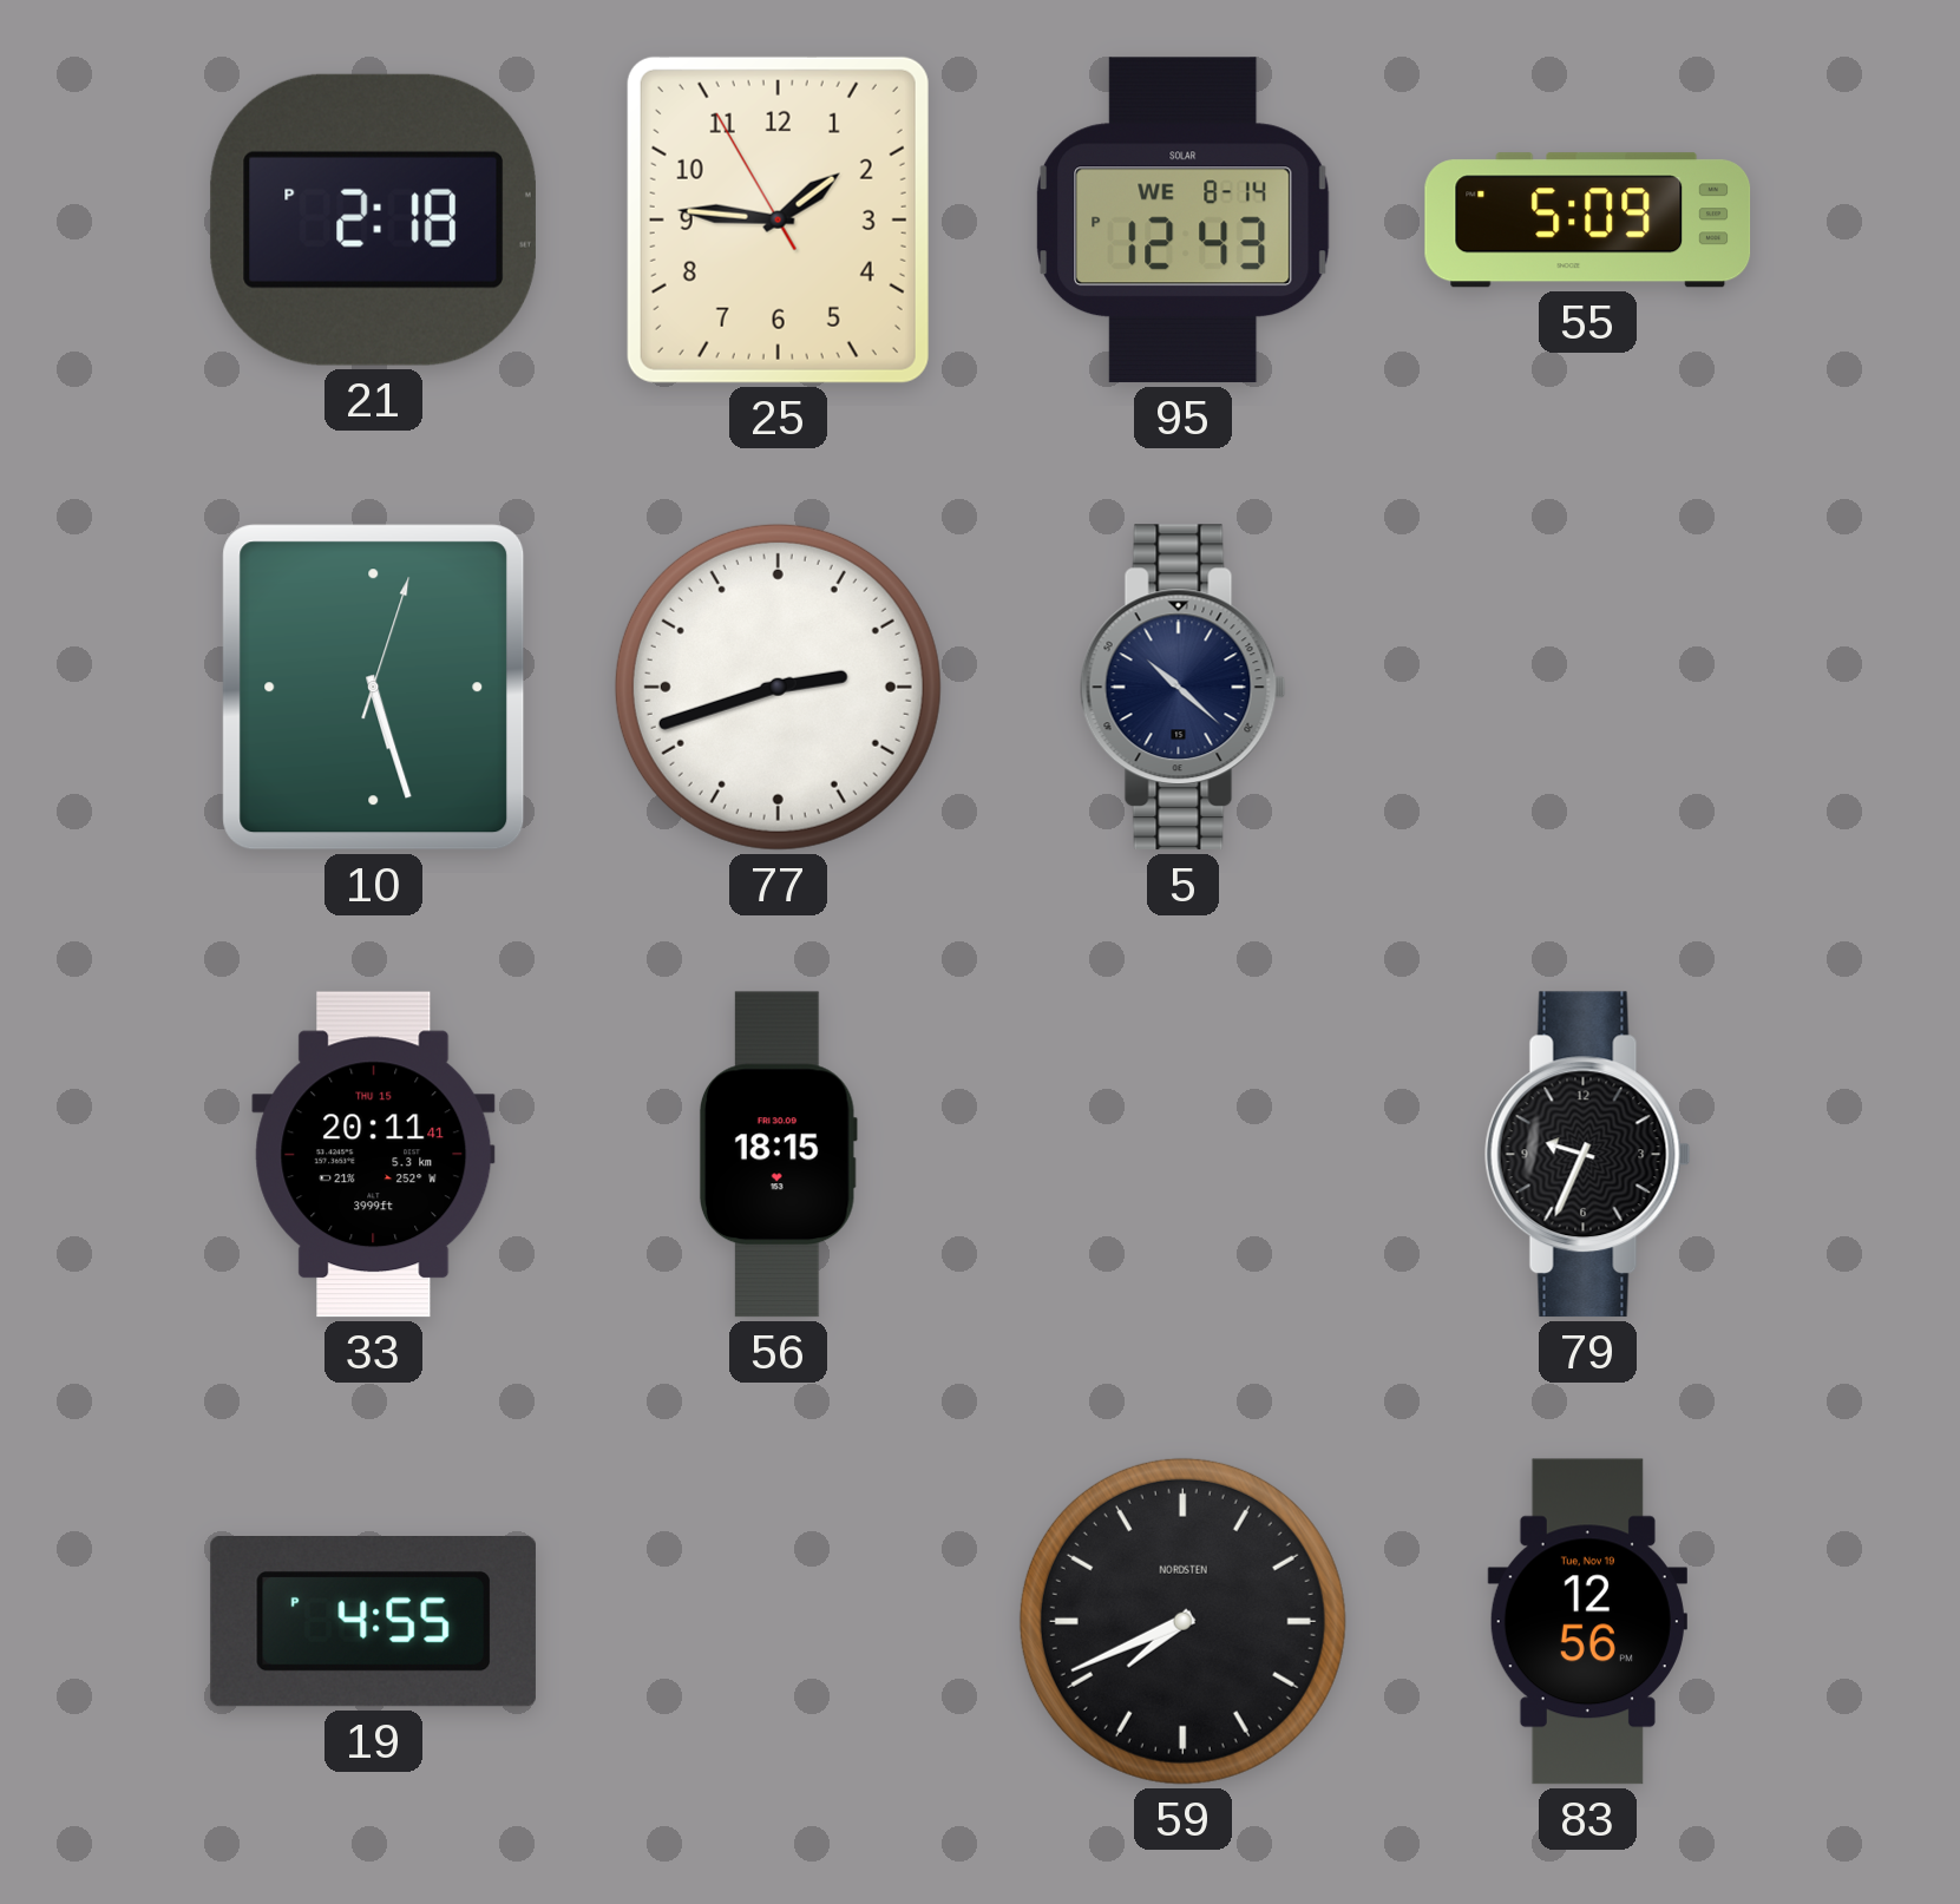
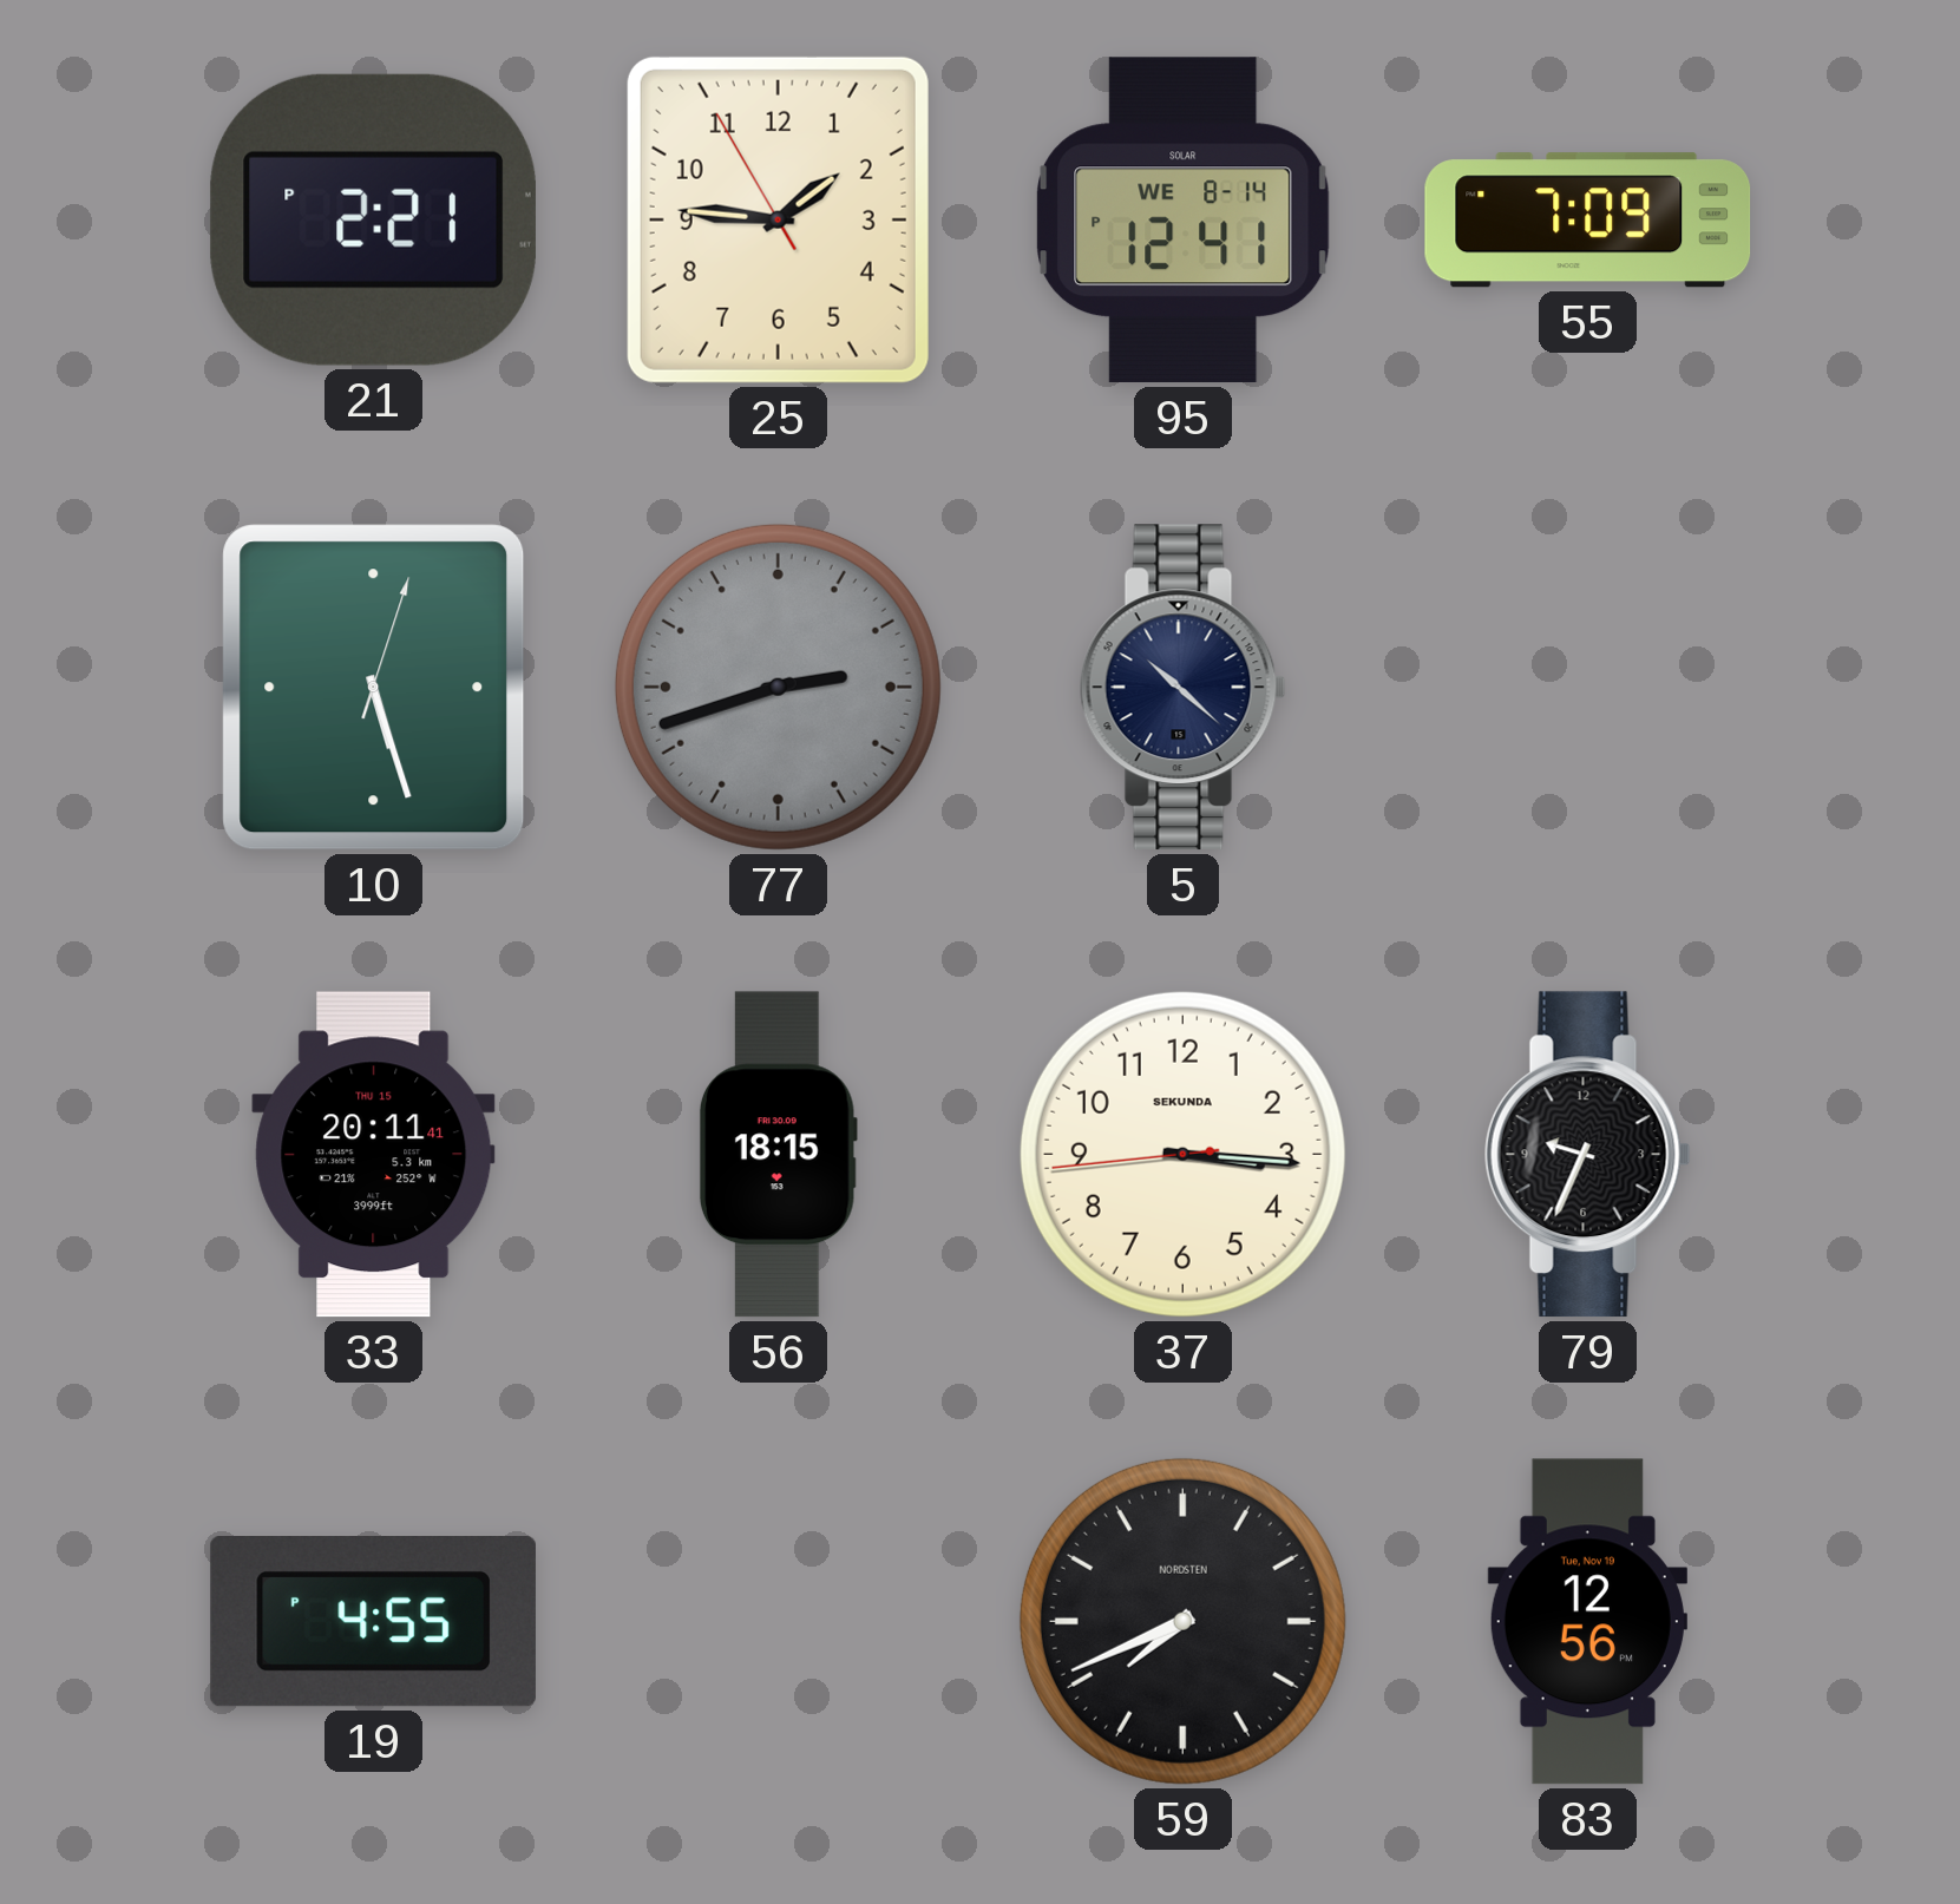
21: 2:18 -> 2:21
95: 12:43 -> 12:41
55: 5:09 -> 7:09
77 dial: white -> grey
37: none -> 3:15
